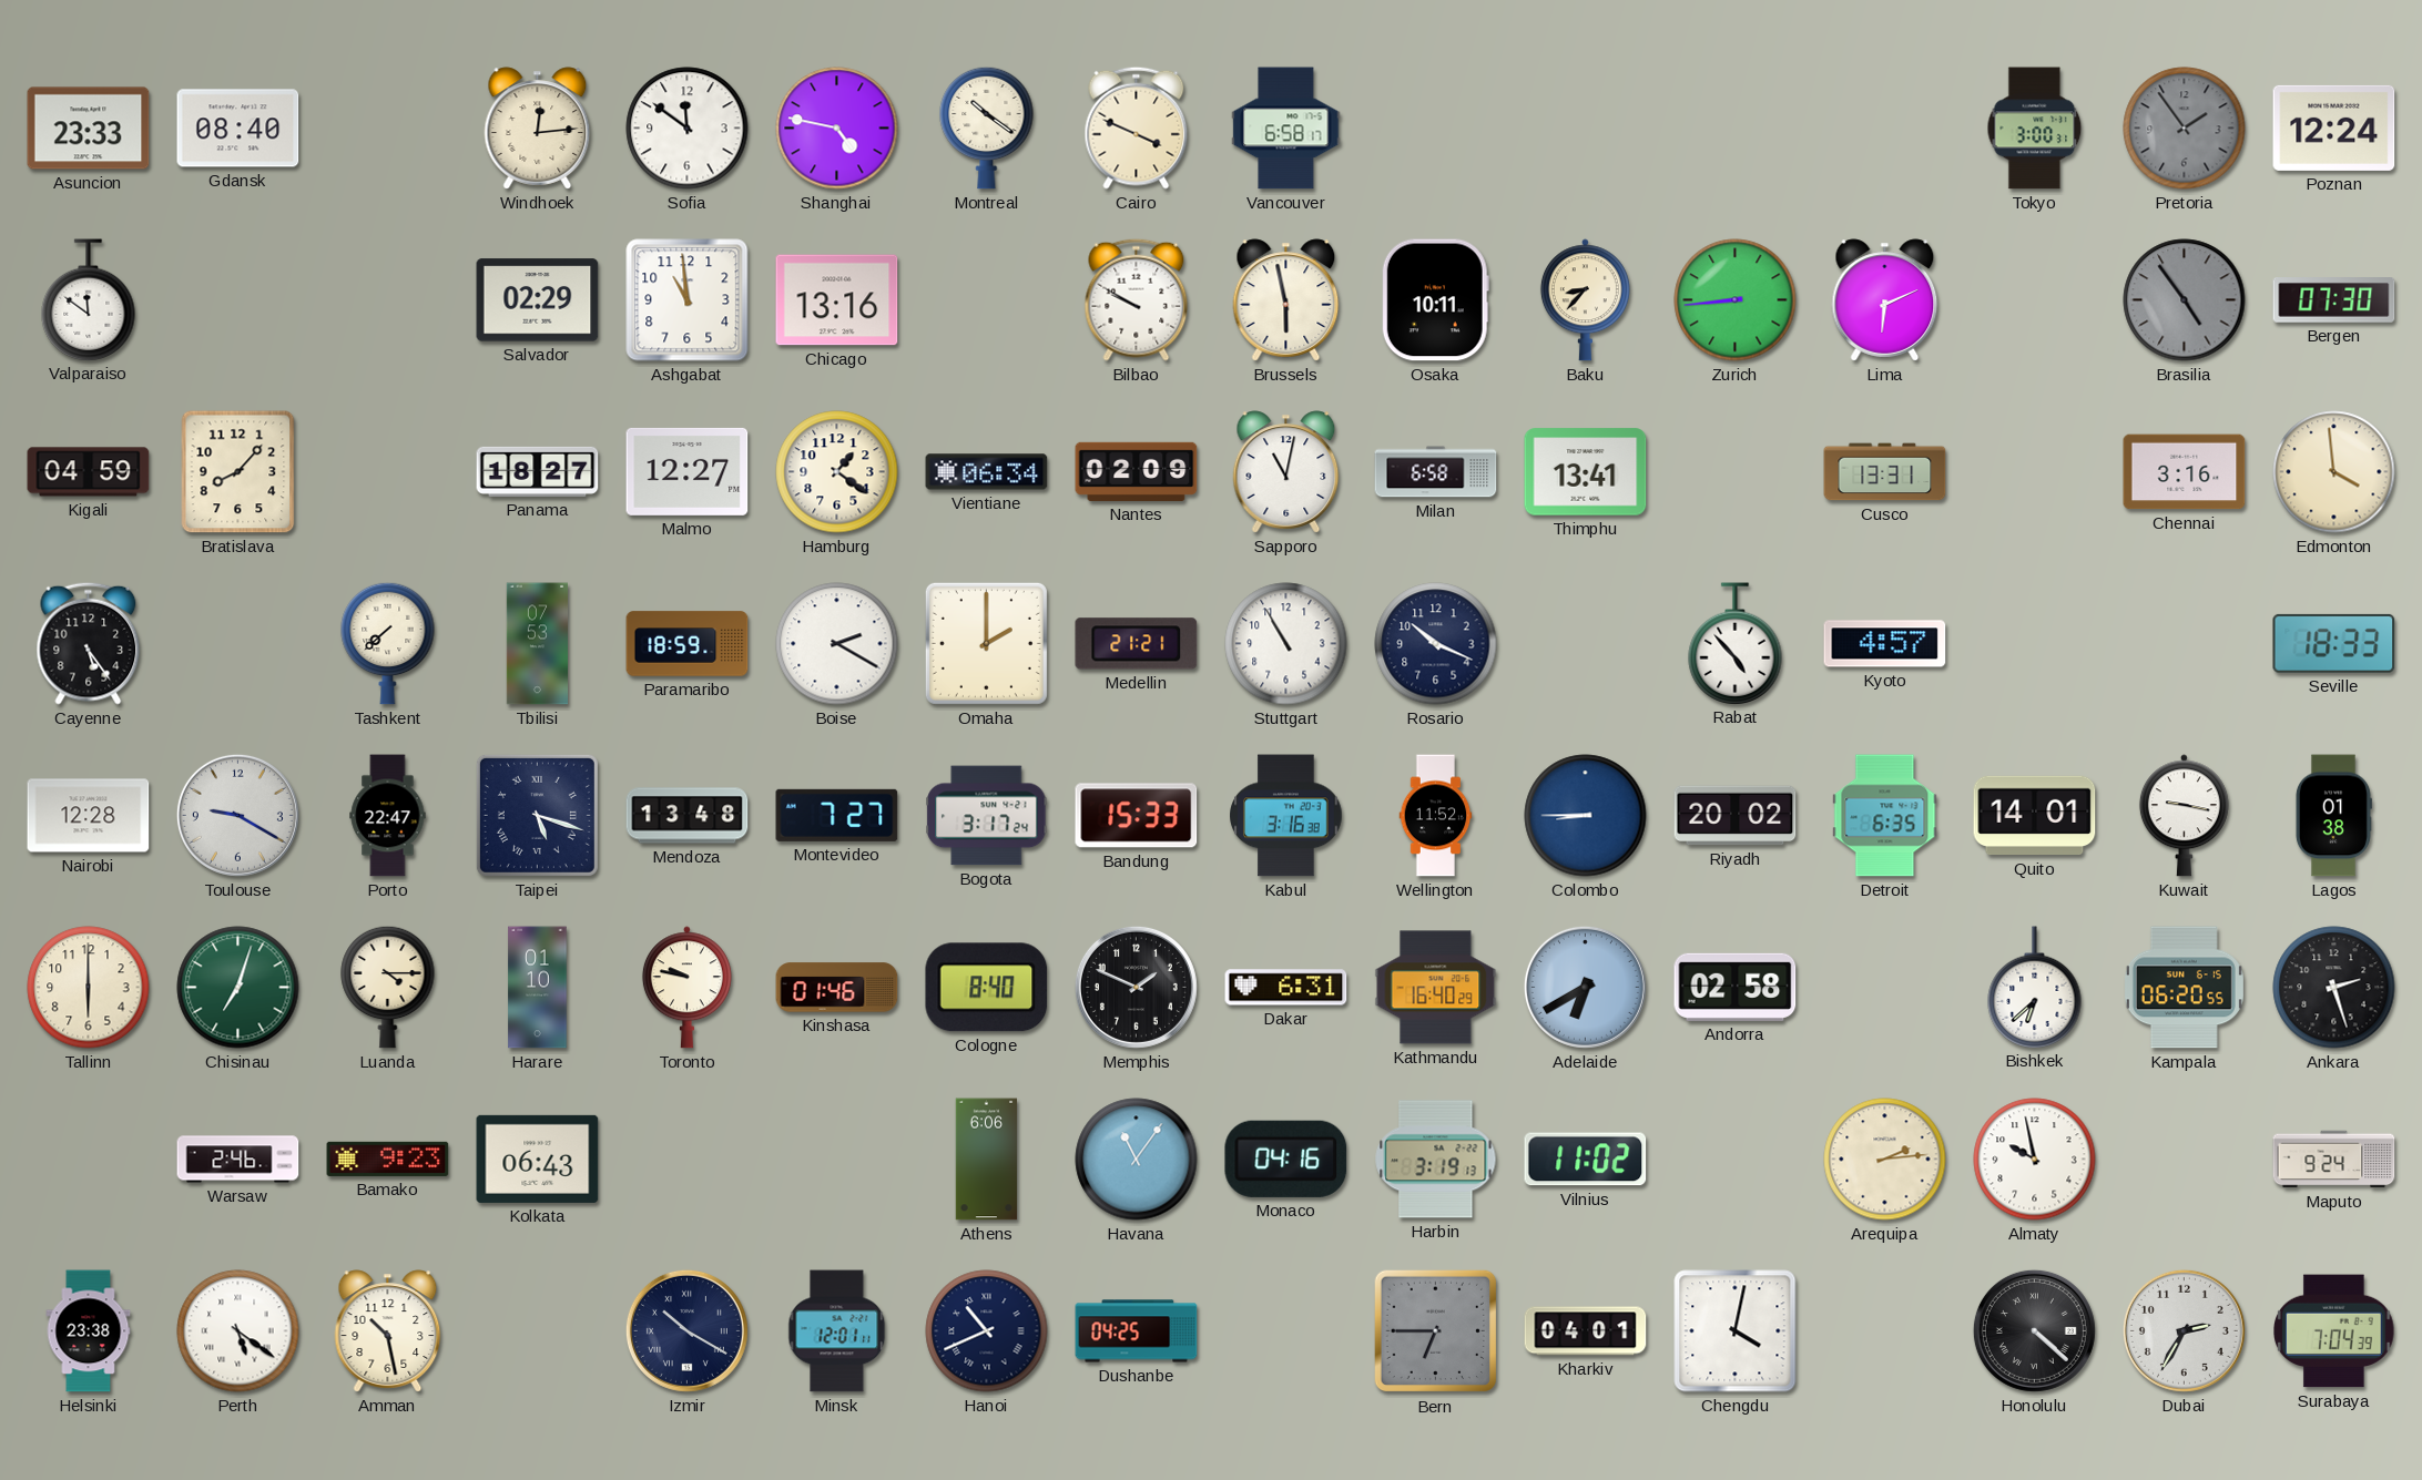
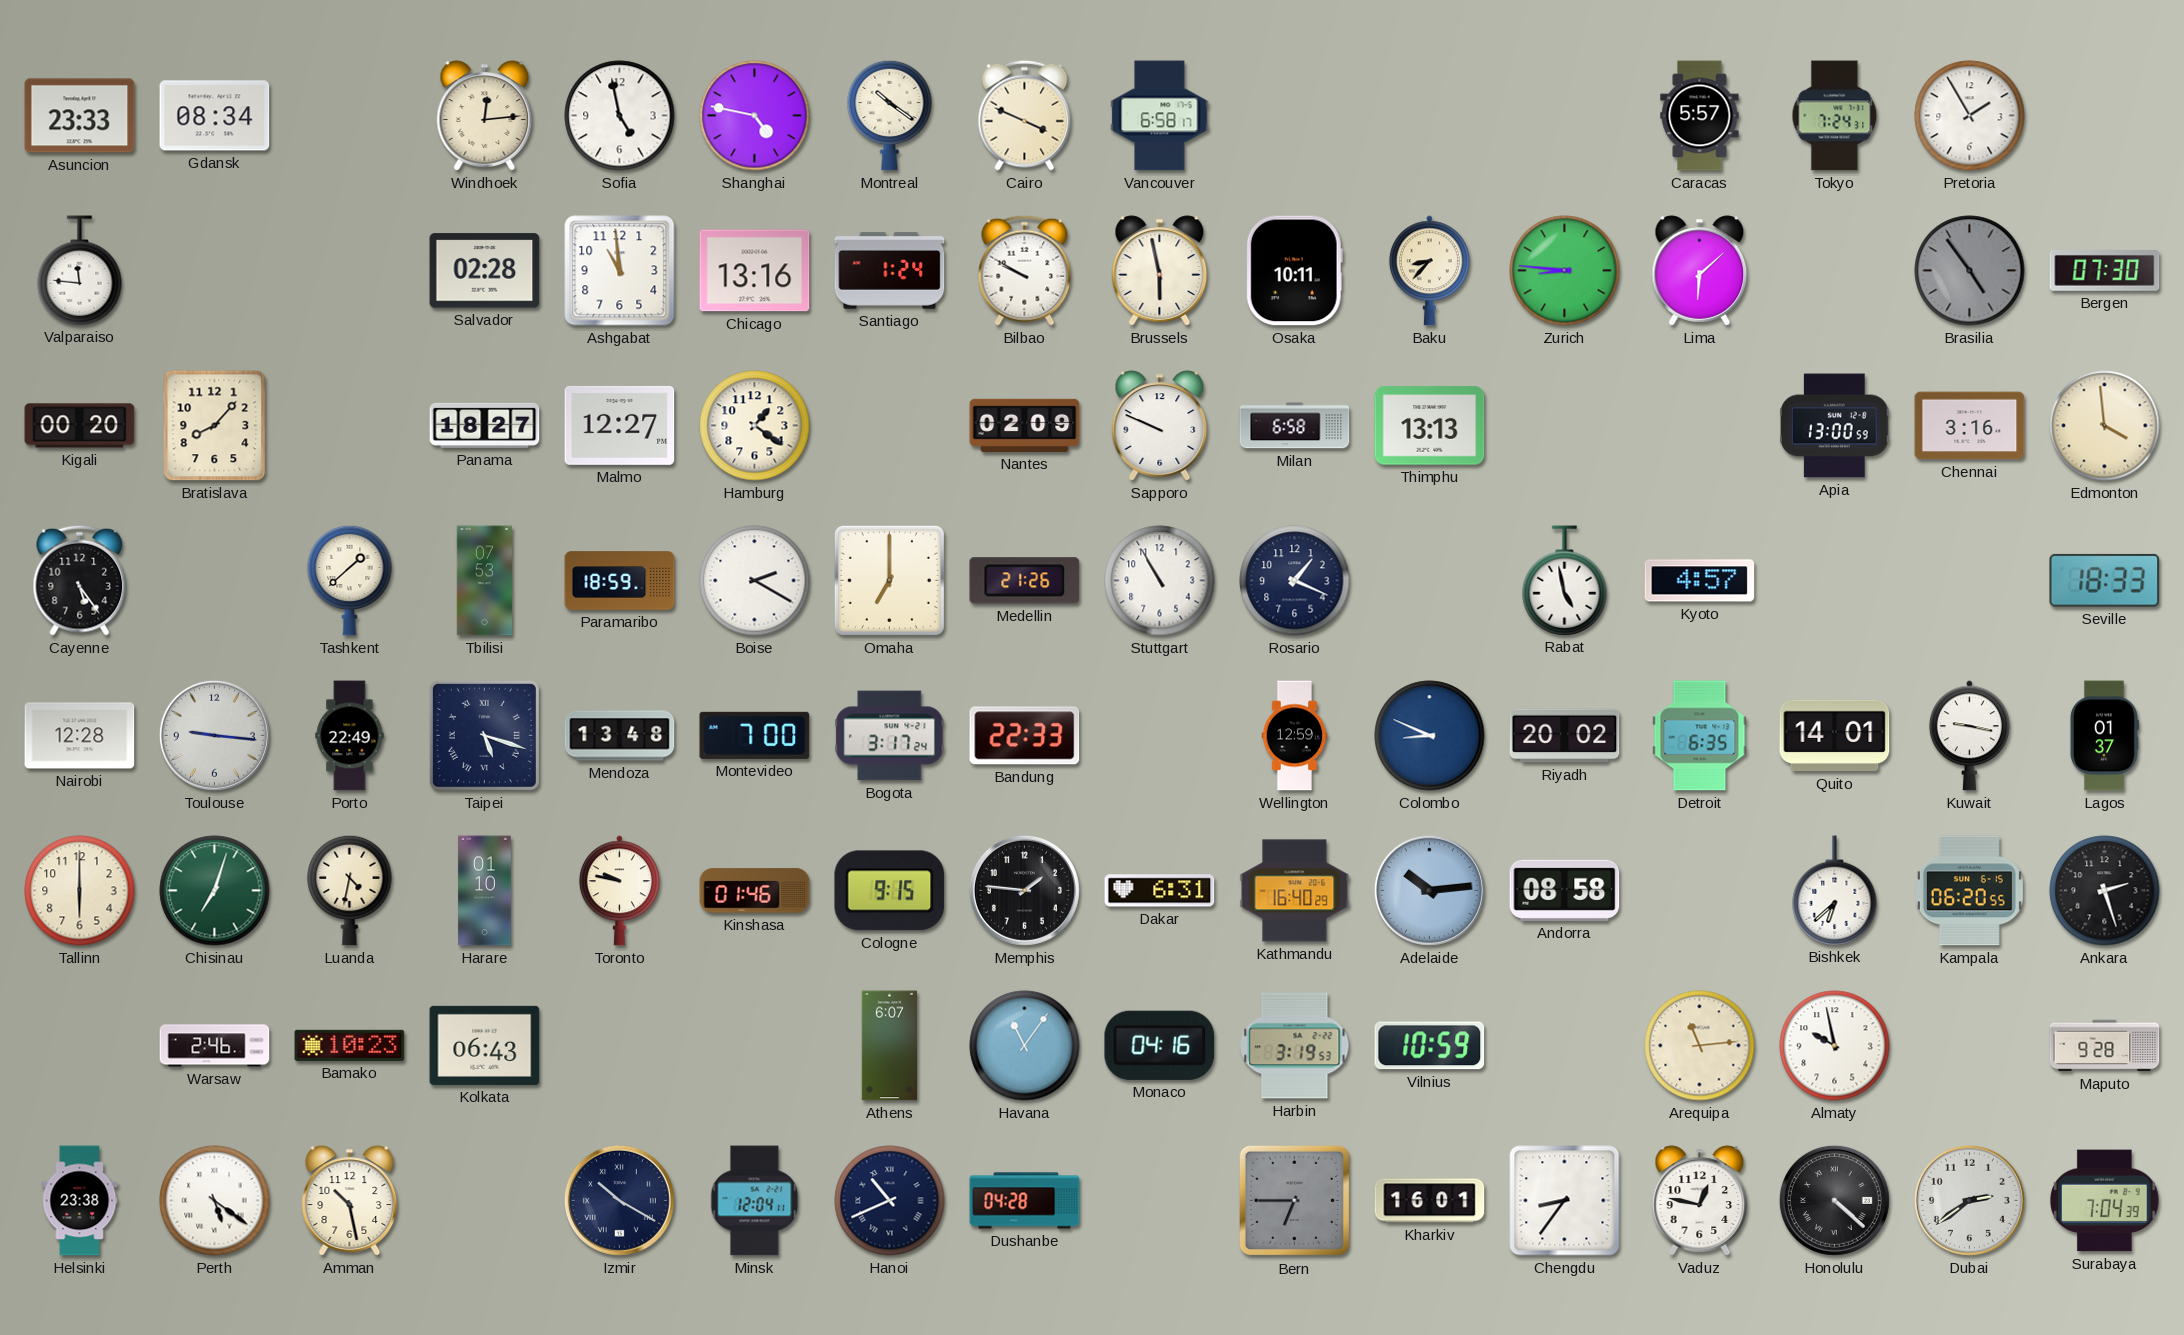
Gdansk: 08:40 -> 08:34
Sofia: 11:51 -> 4:58
Caracas: none -> 5:57
Tokyo: 3:00 -> 7:24
Pretoria: 1:54 -> 1:55
Pretoria dial: grey -> white
Poznan: 12:24 -> none
Valparaiso: 11:51 -> 11:46
Salvador: 02:29 -> 02:28
Santiago: none -> 1:24
Zurich: 8:44 -> 8:46
Lima: 6:11 -> 6:08
Kigali: 04:59 -> 00:20
Vientiane: 06:34 -> none
Sapporo: 11:02 -> 9:49
Thimphu: 13:41 -> 13:13
Cusco: 13:31 -> none
Apia: none -> 13:00
Tashkent: 7:38 -> 1:38
Omaha: 2:00 -> 7:00
Medellin: 21:21 -> 21:26
Rosario: 10:19 -> 1:19
Rabat: 4:53 -> 4:58
Toulouse: 9:20 -> 9:16
Porto: 22:47 -> 22:49
Montevideo: 7:27 -> 7:00
Bandung: 15:33 -> 22:33
Kabul: 3:16 -> none
Wellington: 11:52 -> 12:59
Colombo: 8:45 -> 8:49
Lagos: 01:38 -> 01:37
Luanda: 4:15 -> 4:32
Cologne: 8:40 -> 9:15
Memphis: 1:49 -> 1:46
Adelaide: 6:40 -> 10:14
Andorra: 02:58 -> 08:58
Bamako: 9:23 -> 10:23
Athens: 6:06 -> 6:07
Harbin: 3:19:13 -> 3:19:53
Vilnius: 11:02 -> 10:59
Arequipa: 2:14 -> 11:14
Maputo: 9:24 -> 9:28
Minsk: 12:01 -> 12:04
Dushanbe: 04:25 -> 04:28
Kharkiv: 04:01 -> 16:01
Chengdu: 4:02 -> 8:36
Vaduz: none -> 12:47
Dubai: 2:35 -> 2:39
